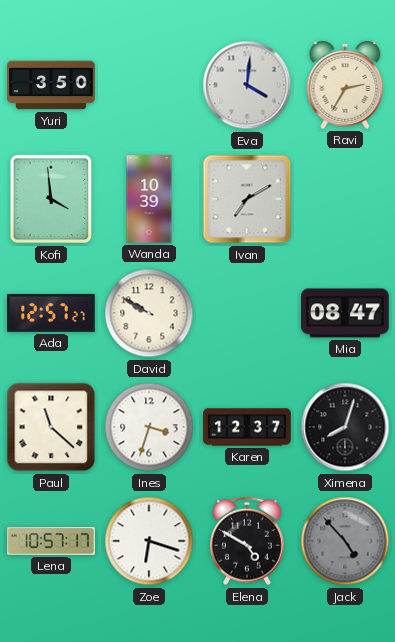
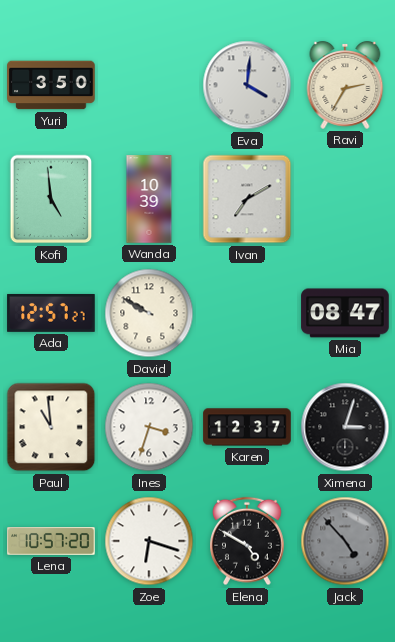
Kofi: 3:59 -> 4:59
Paul: 11:22 -> 10:59
Ximena: 8:03 -> 3:03
Lena: 10:57:17 -> 10:57:20
